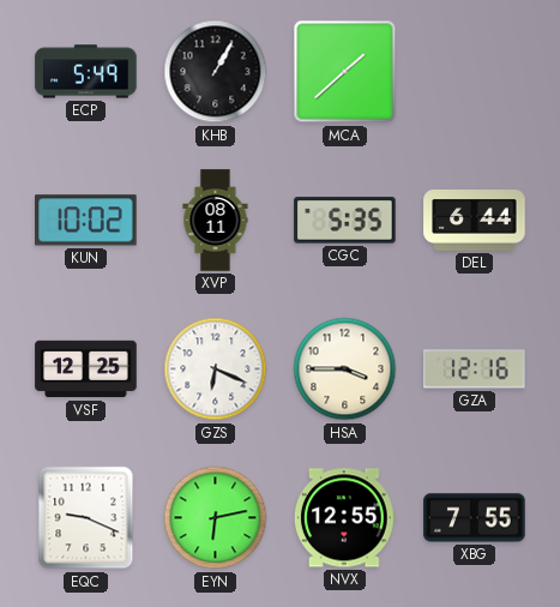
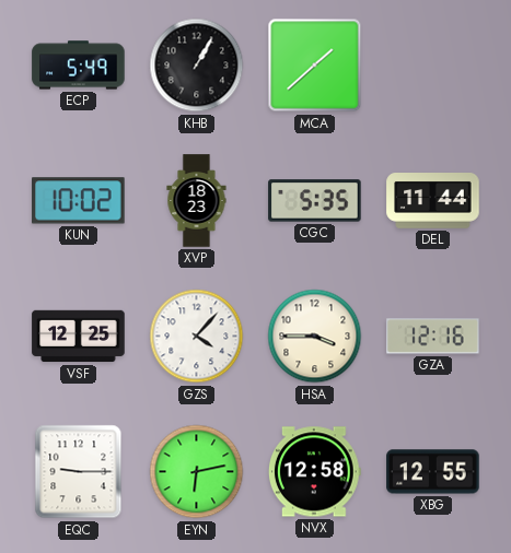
XVP: 08:11 -> 18:23
DEL: 6:44 -> 11:44
GZS: 6:19 -> 4:07
EQC: 9:19 -> 9:15
NVX: 12:55 -> 12:58
XBG: 7:55 -> 12:55
